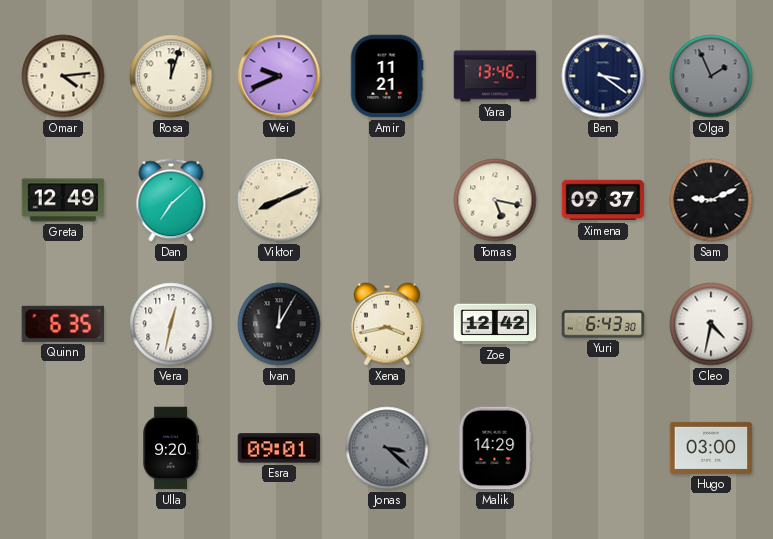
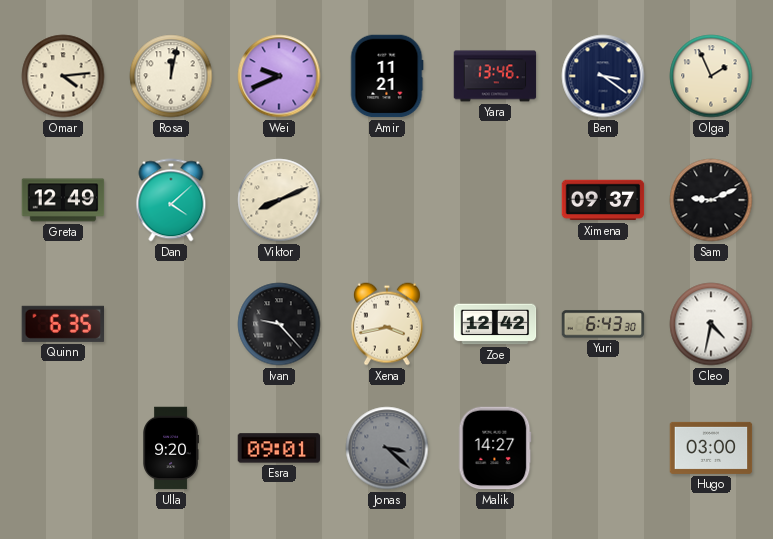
Rosa: 12:03 -> 12:02
Olga dial: grey -> cream
Dan: 7:08 -> 4:08
Tomas: 5:17 -> none
Vera: 12:32 -> none
Ivan: 12:05 -> 9:23
Malik: 14:29 -> 14:27
